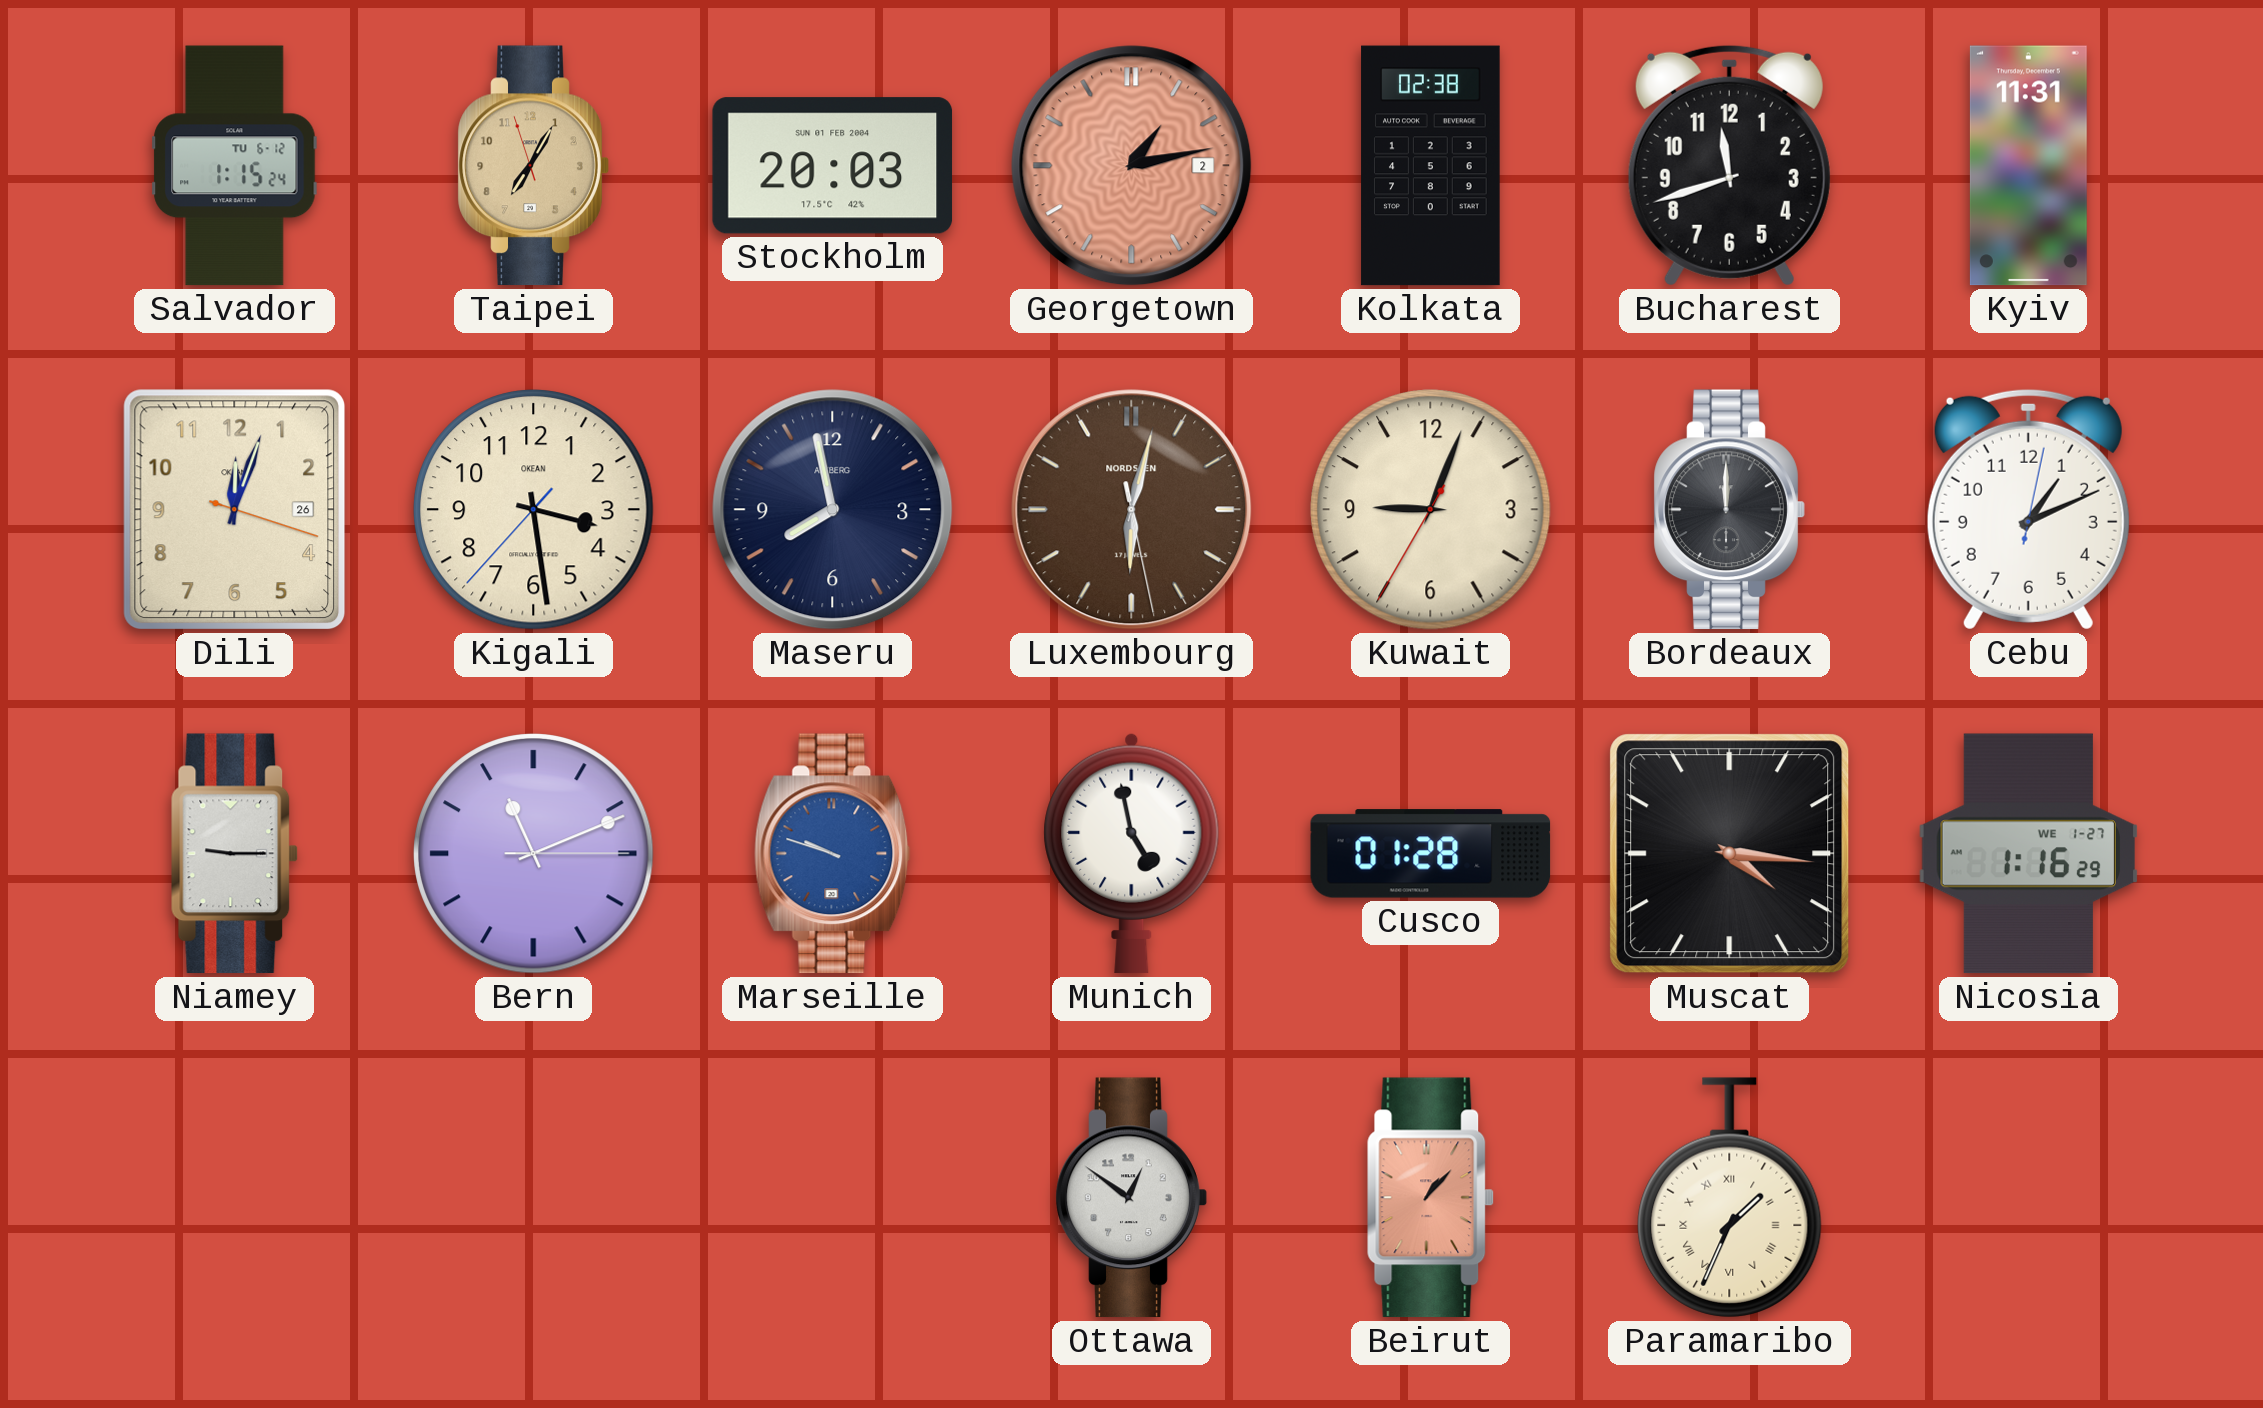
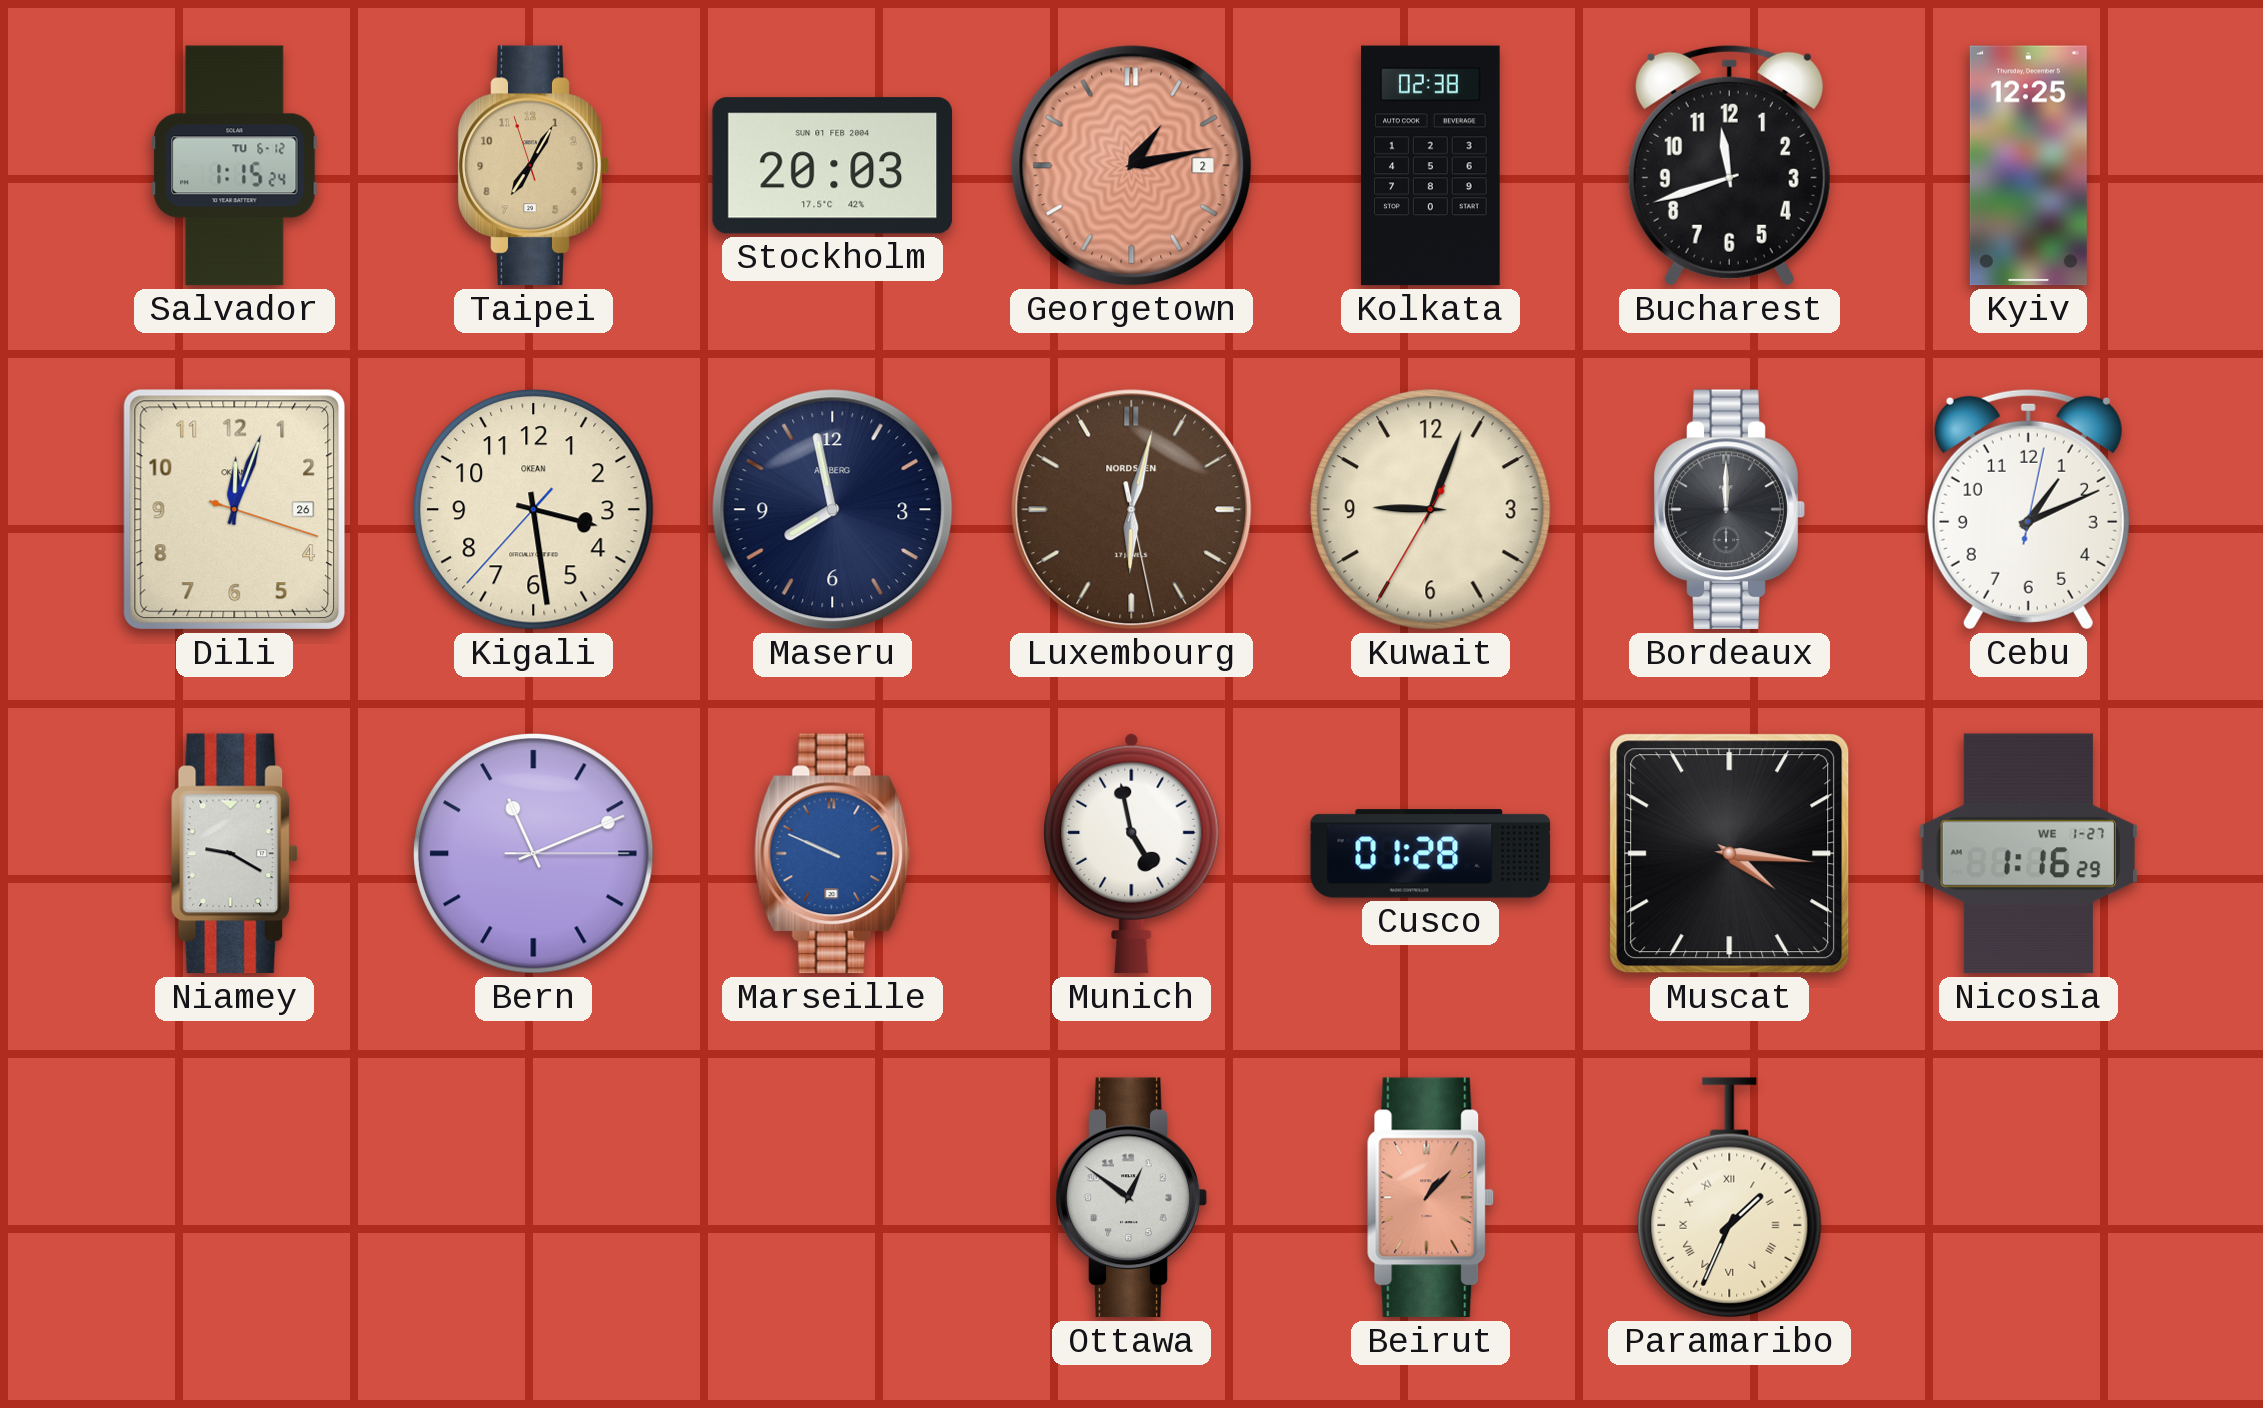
Kyiv: 11:31 -> 12:25
Niamey: 9:15 -> 9:20
Marseille: 9:48 -> 9:49
